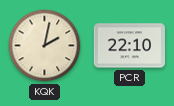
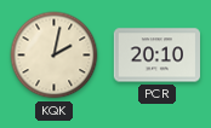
PCR: 22:10 -> 20:10
